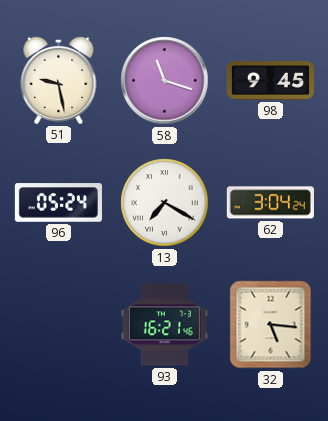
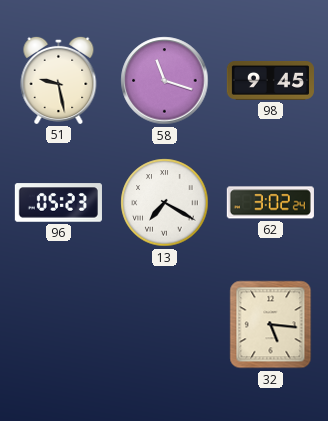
96: 05:24 -> 05:23
62: 3:04 -> 3:02
93: 16:21 -> none
